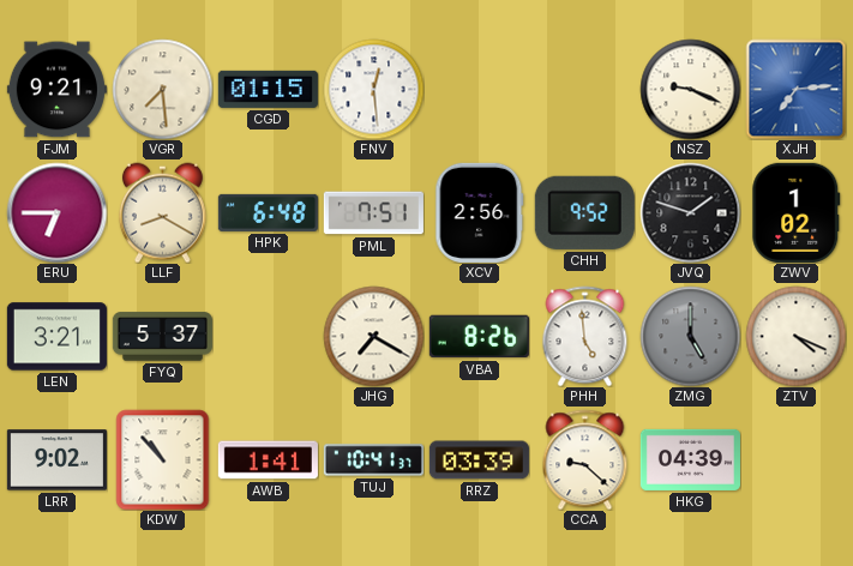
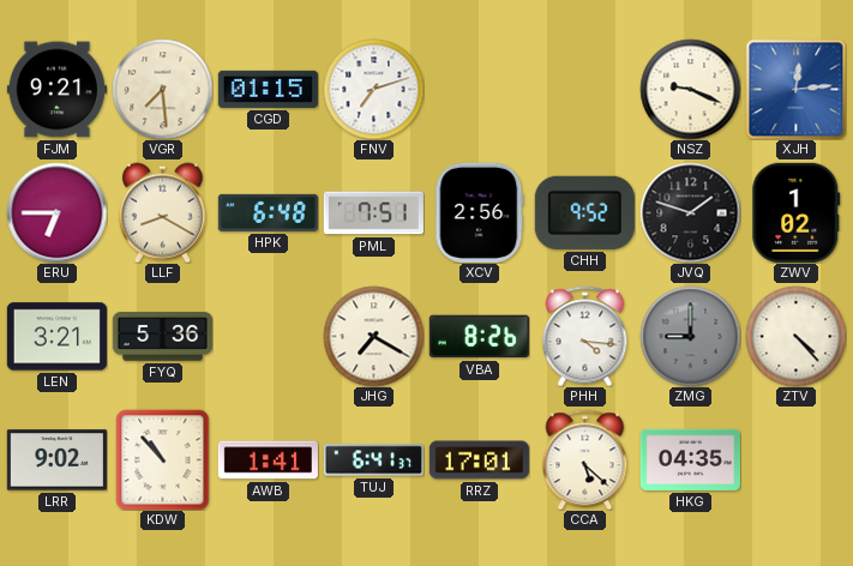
FNV: 12:29 -> 7:12
XJH: 7:14 -> 12:14
FYQ: 5:37 -> 5:36
PHH: 4:59 -> 4:16
ZMG: 5:00 -> 9:00
ZTV: 4:19 -> 4:23
TUJ: 10:41 -> 6:41
RRZ: 03:39 -> 17:01
CCA: 9:22 -> 5:22
HKG: 04:39 -> 04:35
